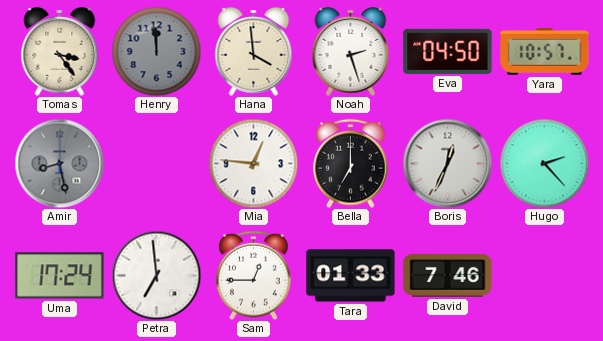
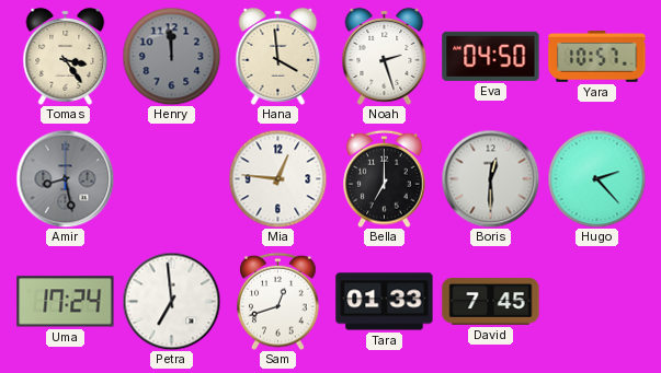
Boris: 12:34 -> 12:30
Sam: 12:45 -> 12:42
David: 7:46 -> 7:45
